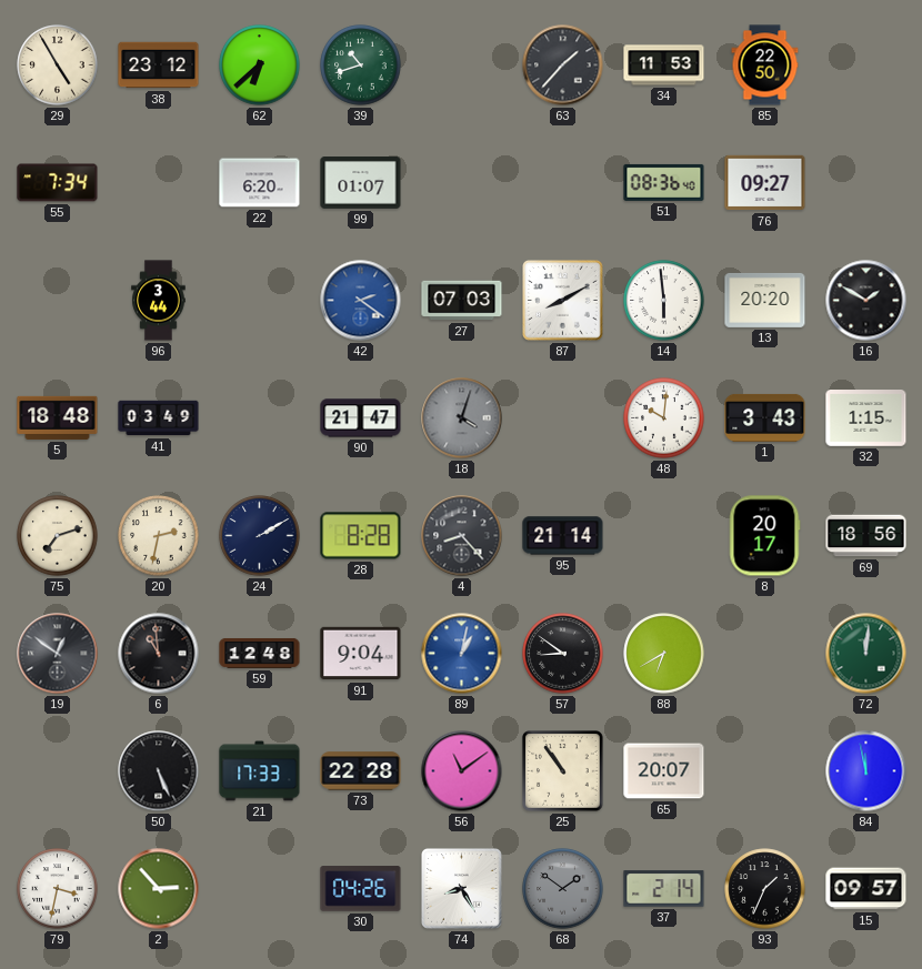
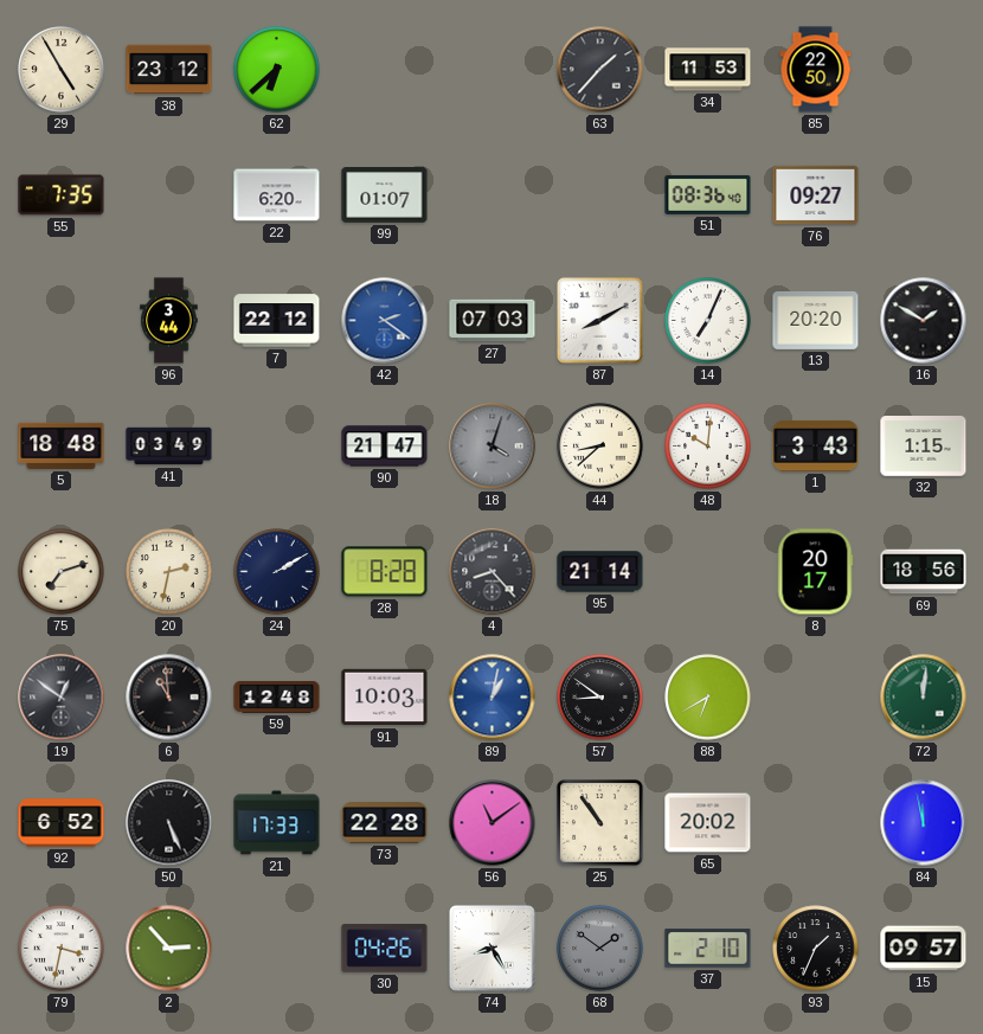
39: 10:42 -> none
55: 7:34 -> 7:35
7: none -> 22:12
14: 5:59 -> 7:04
44: none -> 8:38
91: 9:04 -> 10:03
92: none -> 6:52
65: 20:07 -> 20:02
37: 2:14 -> 2:10
